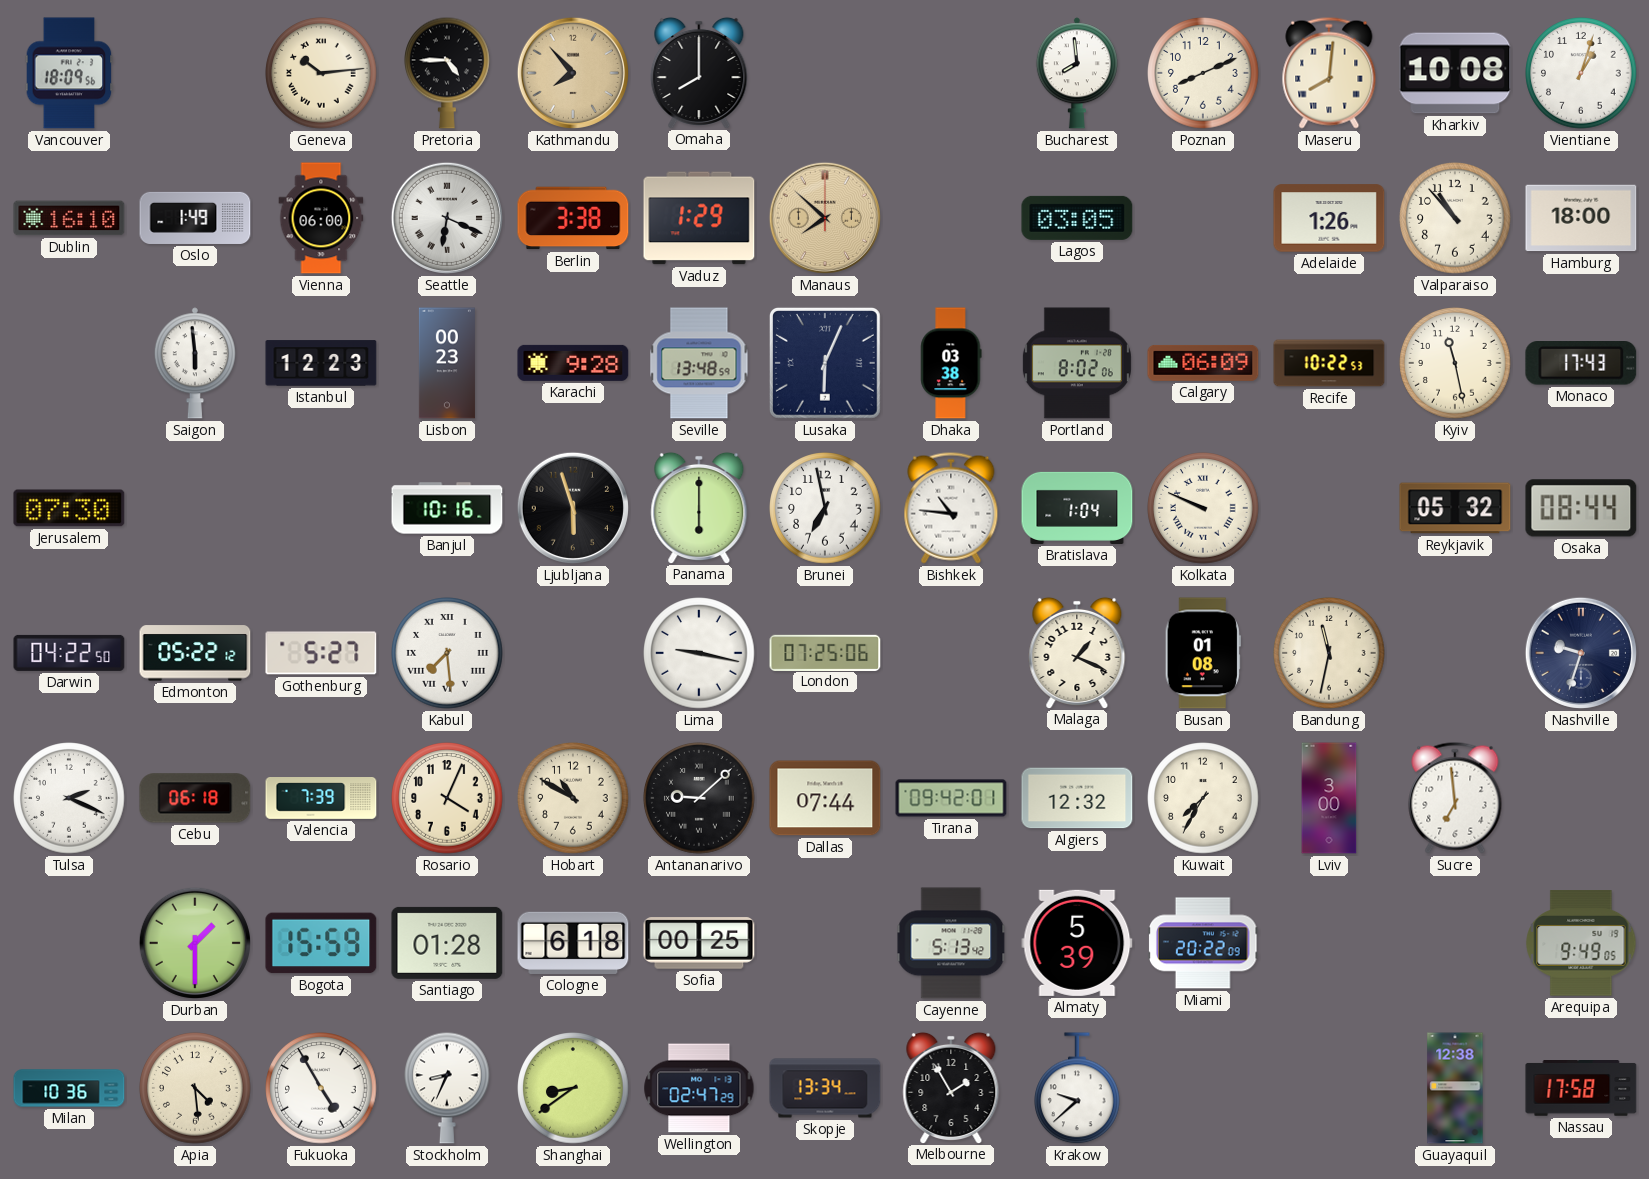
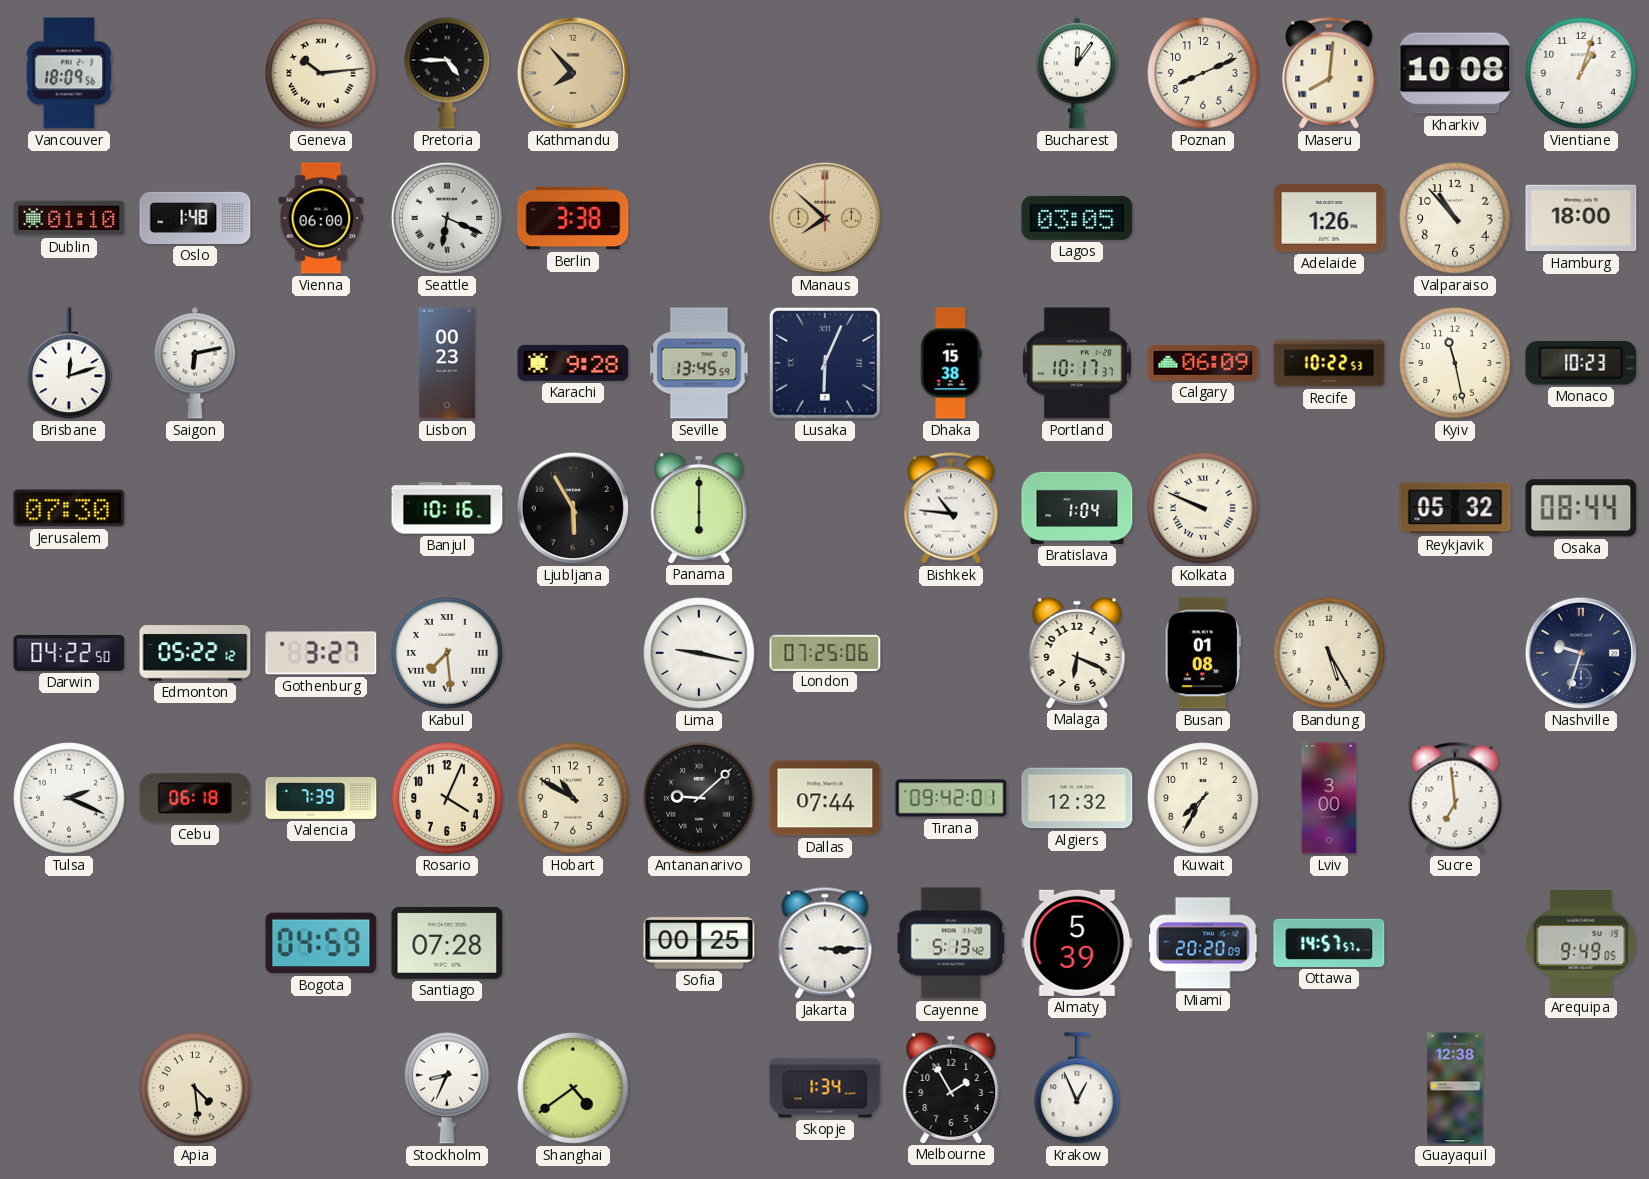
Omaha: 8:00 -> none
Bucharest: 7:59 -> 12:06
Dublin: 16:10 -> 01:10
Oslo: 1:49 -> 1:48
Vaduz: 1:29 -> none
Brisbane: none -> 12:12
Saigon: 5:59 -> 6:13
Istanbul: 12:23 -> none
Seville: 13:48 -> 13:45
Dhaka: 03:38 -> 15:38
Portland: 8:02 -> 10:17
Monaco: 17:43 -> 10:23
Ljubljana: 5:57 -> 5:55
Brunei: 6:58 -> none
Gothenburg: 5:27 -> 3:27
Malaga: 1:19 -> 6:19
Bandung: 11:32 -> 5:25
Durban: 1:30 -> none
Bogota: 15:59 -> 04:59
Santiago: 01:28 -> 07:28
Cologne: 6:18 -> none
Jakarta: none -> 3:15
Miami: 20:22 -> 20:20
Ottawa: none -> 14:57
Milan: 10:36 -> none
Fukuoka: 4:55 -> none
Shanghai: 8:39 -> 4:39
Wellington: 02:47 -> none
Skopje: 13:34 -> 1:34
Krakow: 9:38 -> 12:56
Nassau: 17:58 -> none
